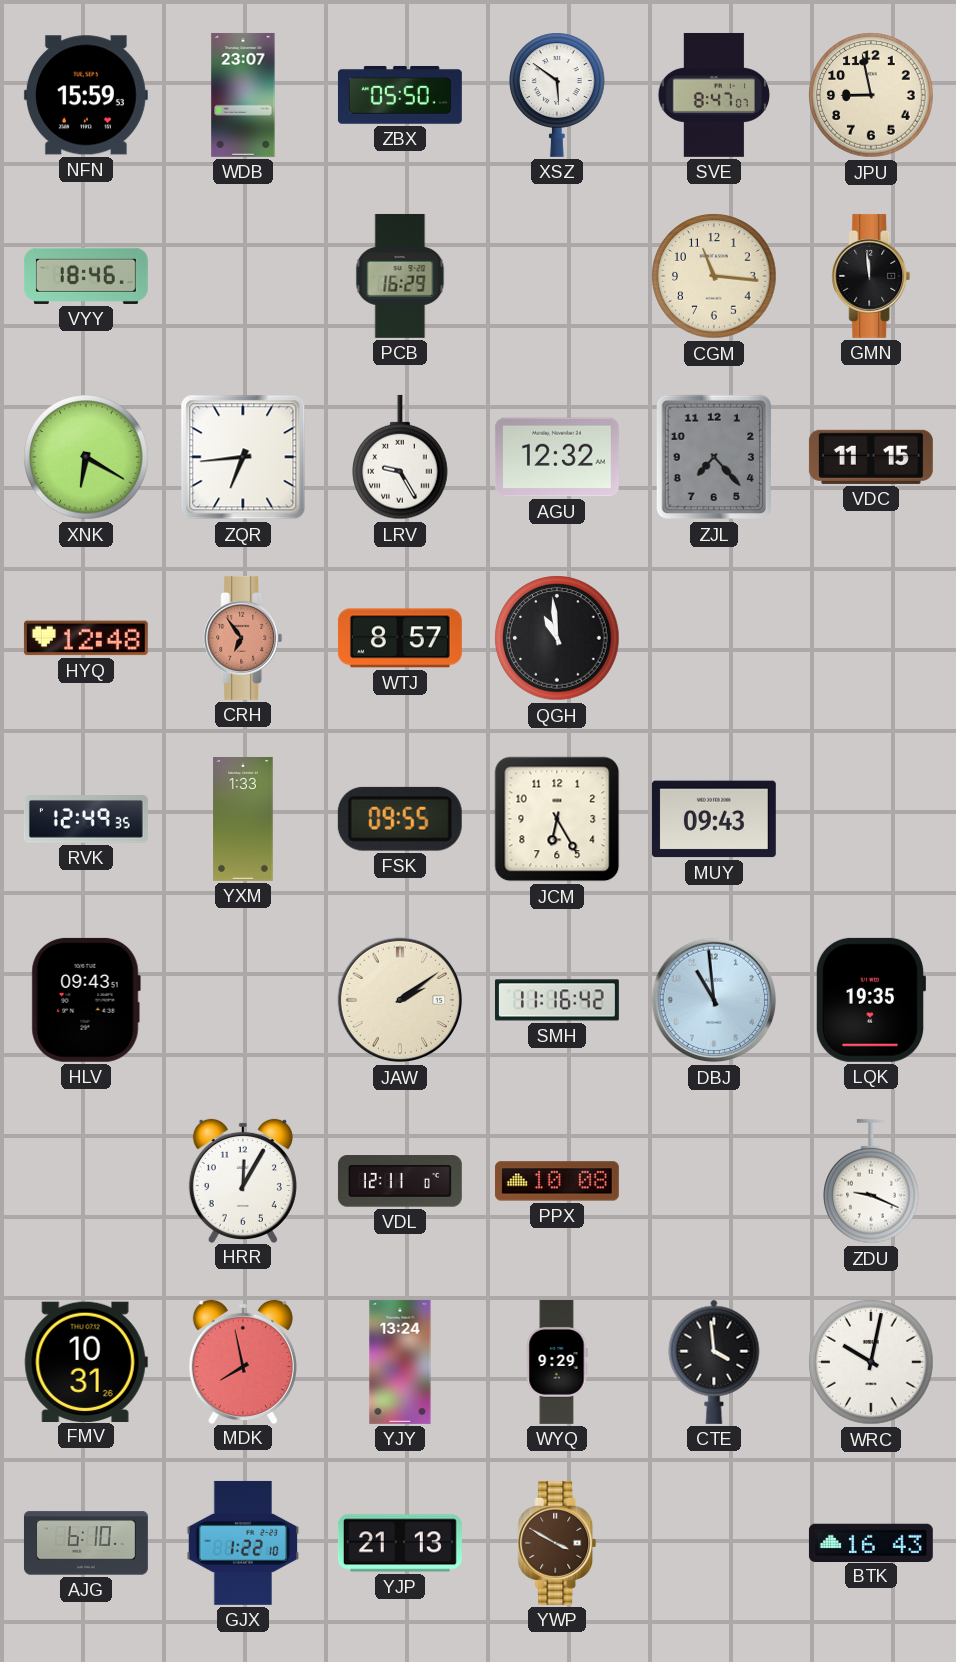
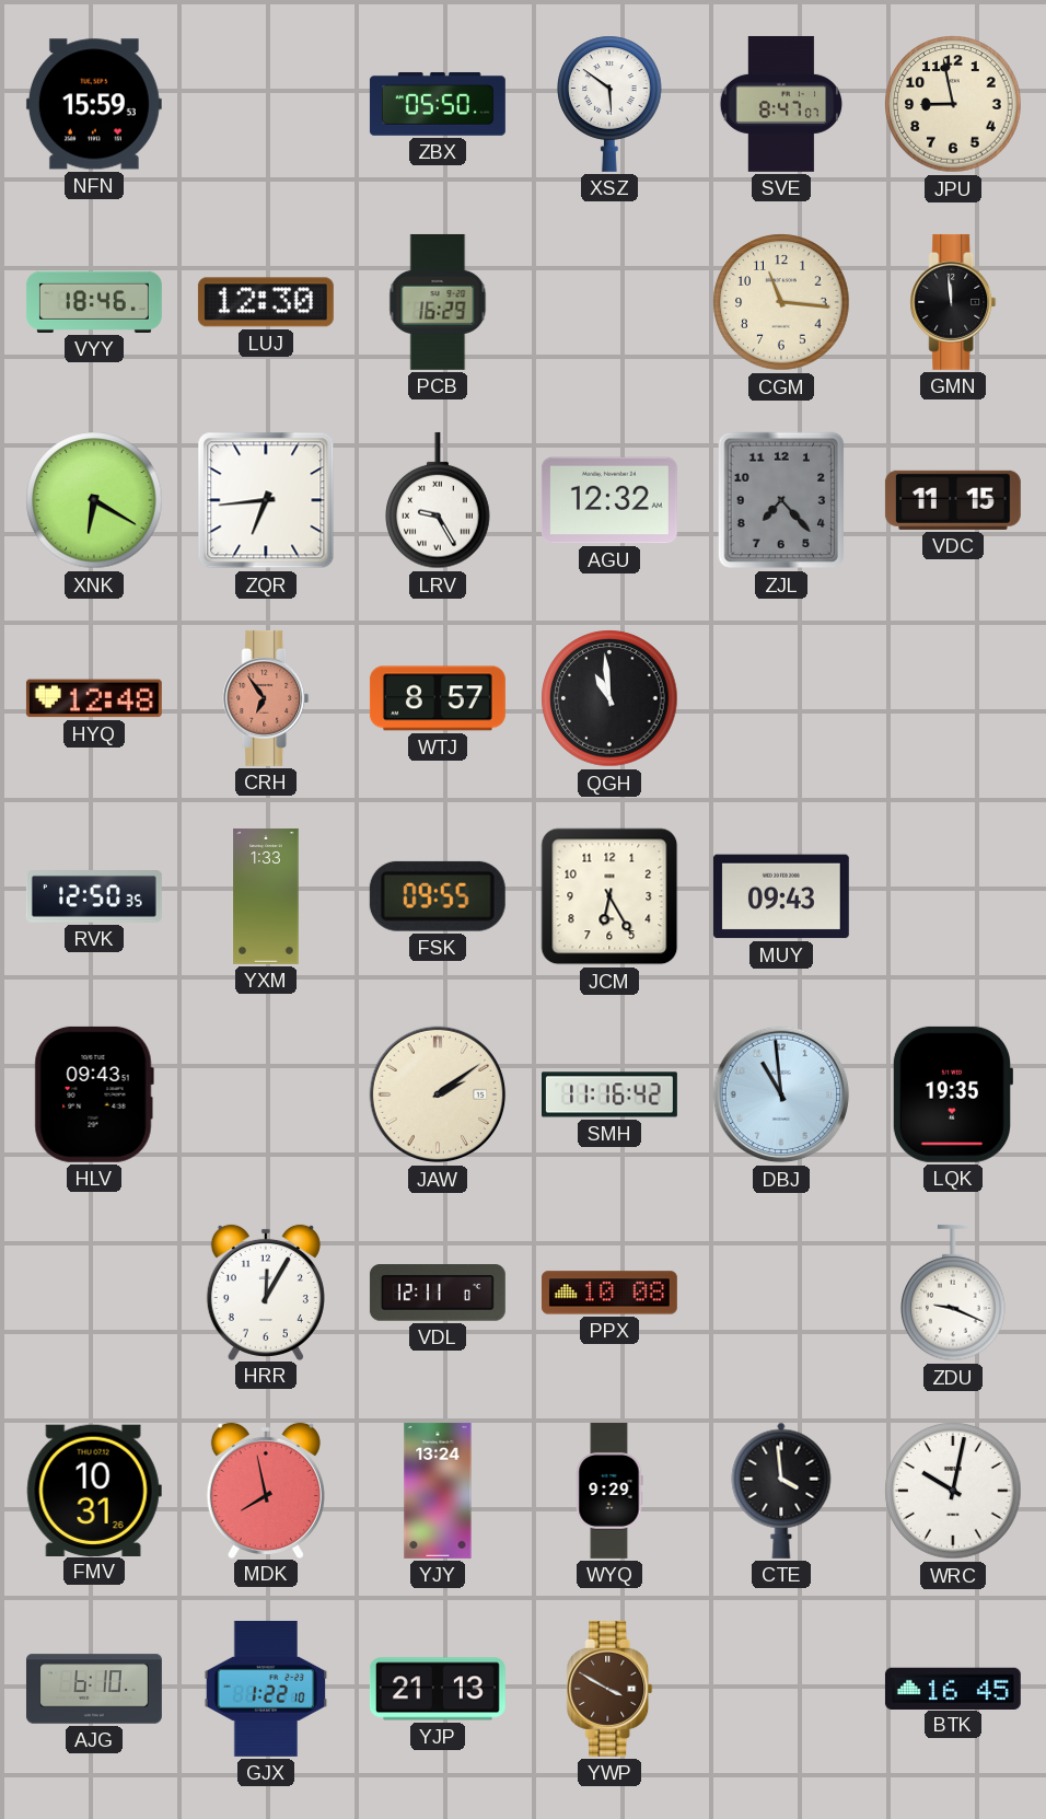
WDB: 23:07 -> none
LUJ: none -> 12:30
RVK: 12:49 -> 12:50
BTK: 16:43 -> 16:45
